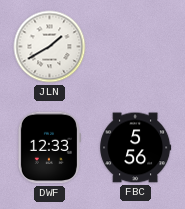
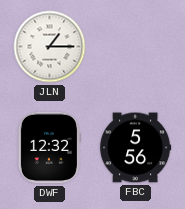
JLN: 1:40 -> 1:15
DWF: 12:33 -> 12:32
